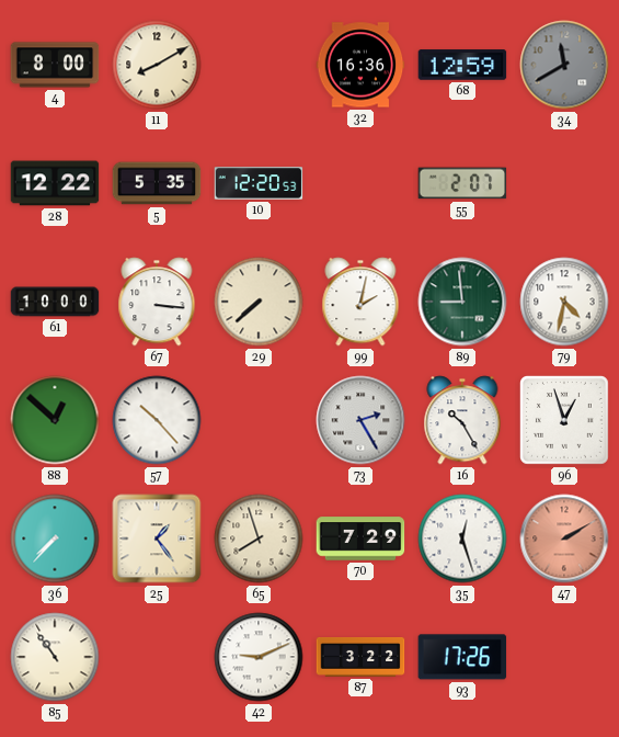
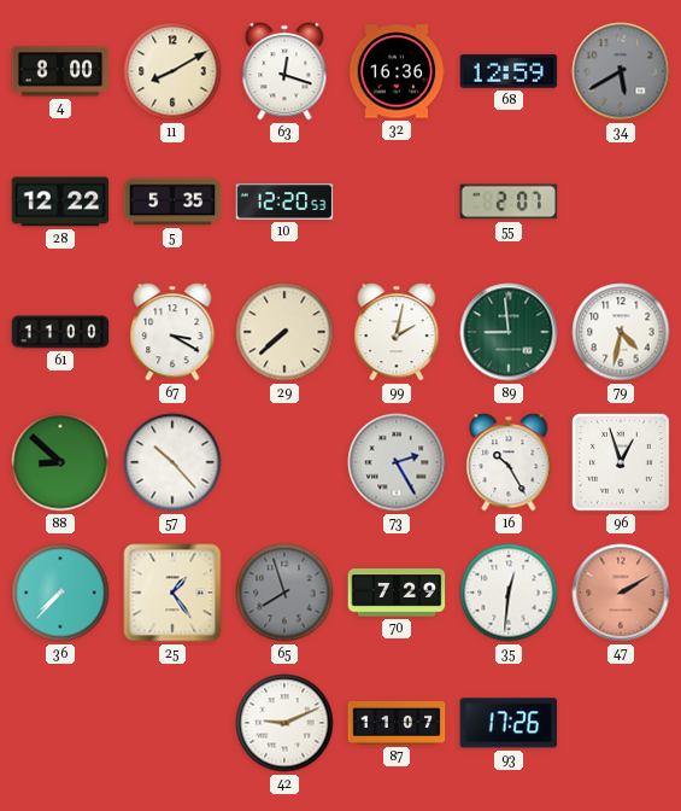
63: none -> 12:18
34: 11:40 -> 5:40
61: 10:00 -> 11:00
67: 3:16 -> 3:20
88: 12:52 -> 8:52
65 dial: cream -> grey
35: 12:27 -> 12:31
85: 10:54 -> none
87: 3:22 -> 11:07
